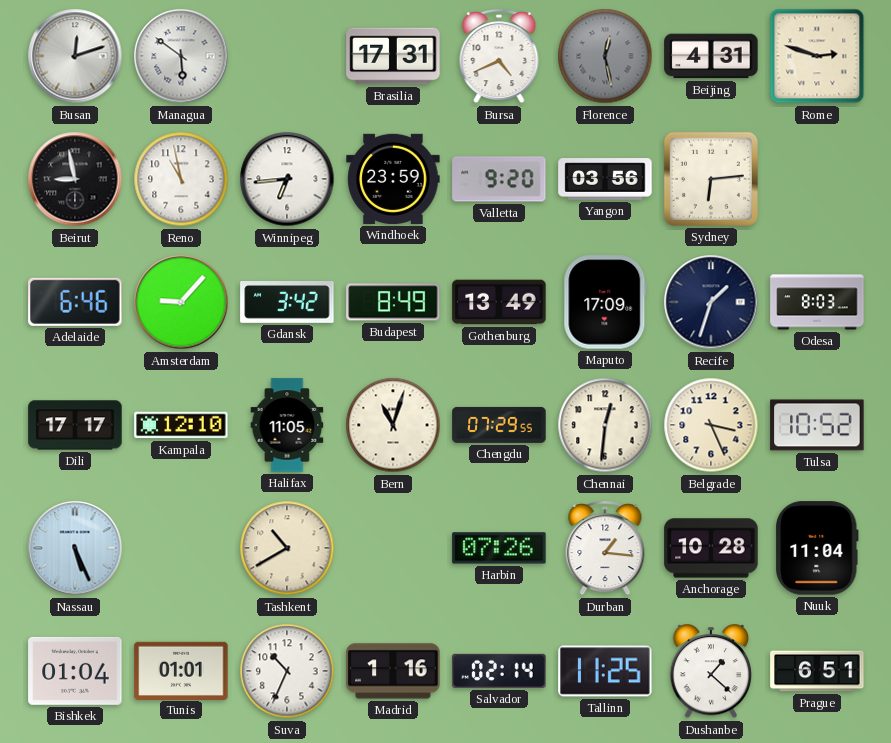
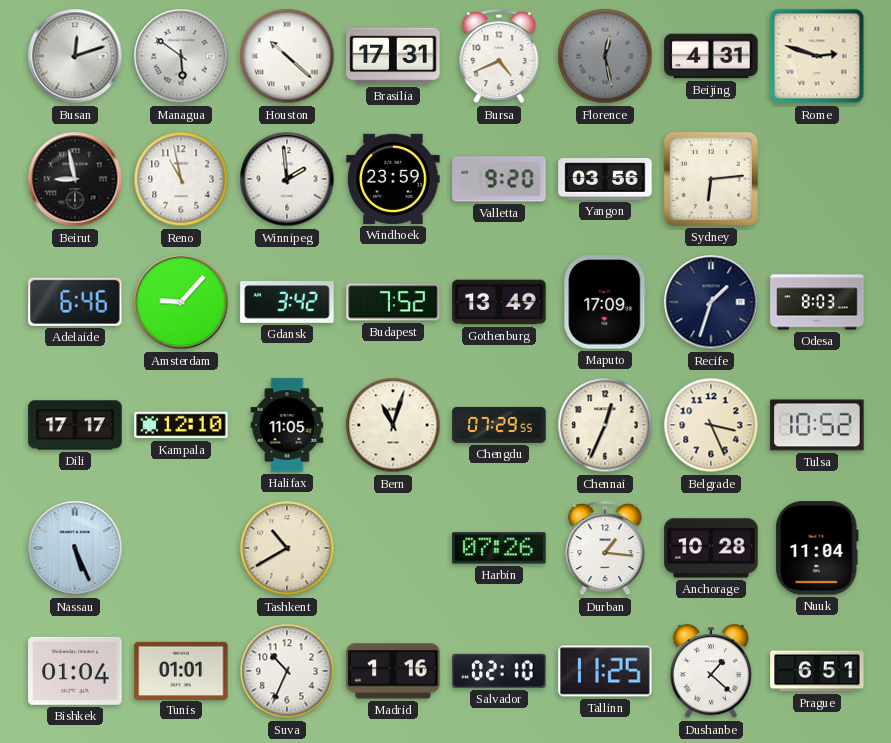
Houston: none -> 10:22
Winnipeg: 6:44 -> 1:59
Budapest: 8:49 -> 7:52
Chennai: 12:31 -> 12:34
Salvador: 02:14 -> 02:10
